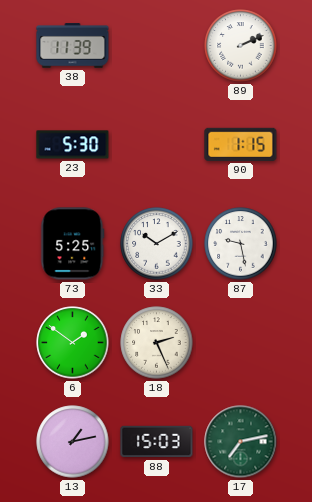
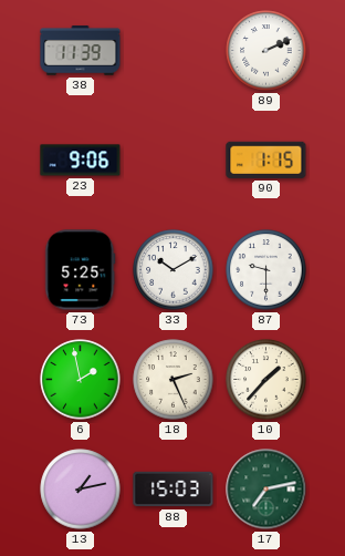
23: 5:30 -> 9:06
87: 9:28 -> 9:30
6: 1:51 -> 1:58
10: none -> 1:37
